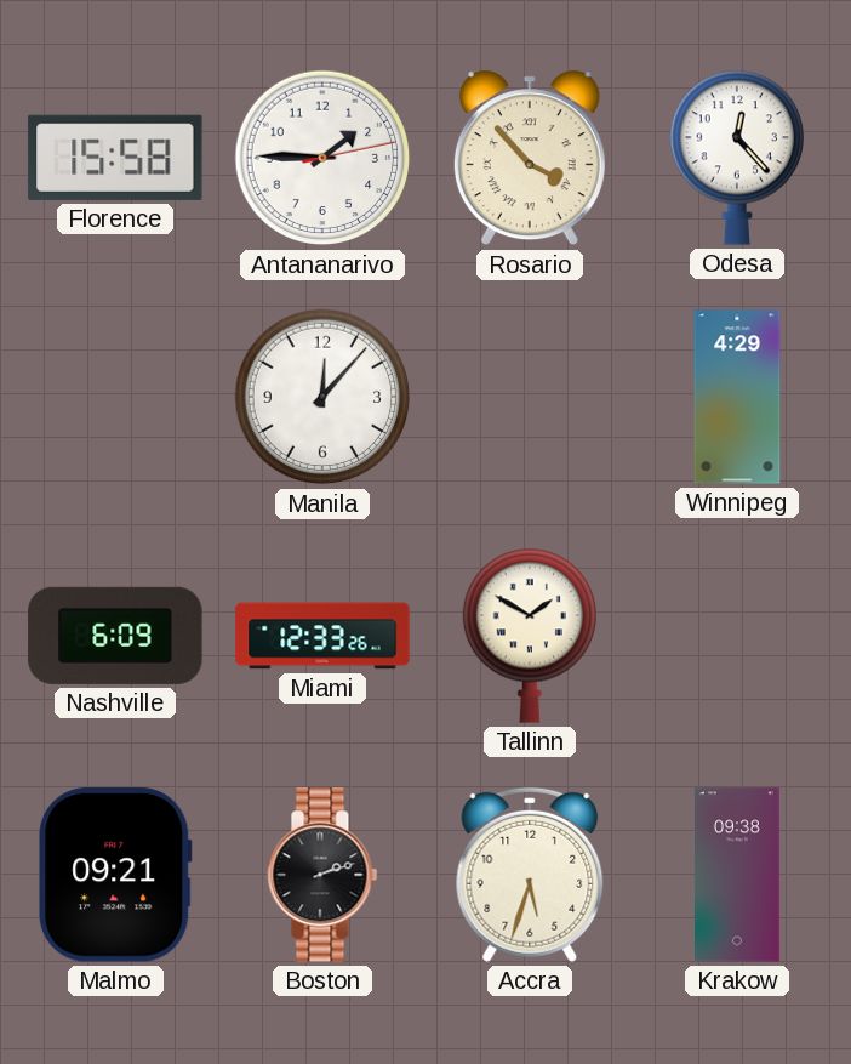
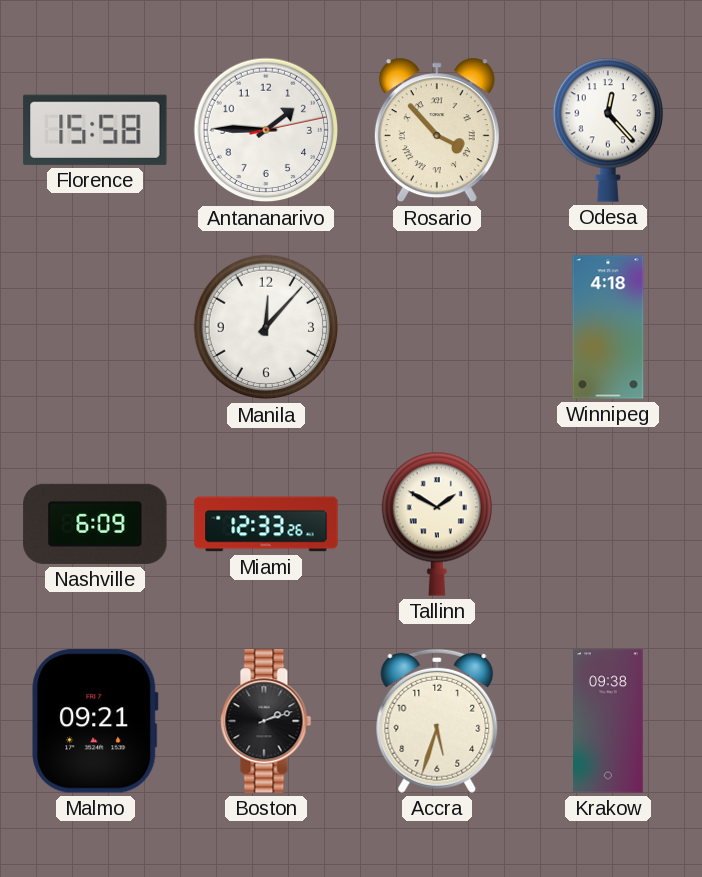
Winnipeg: 4:29 -> 4:18
